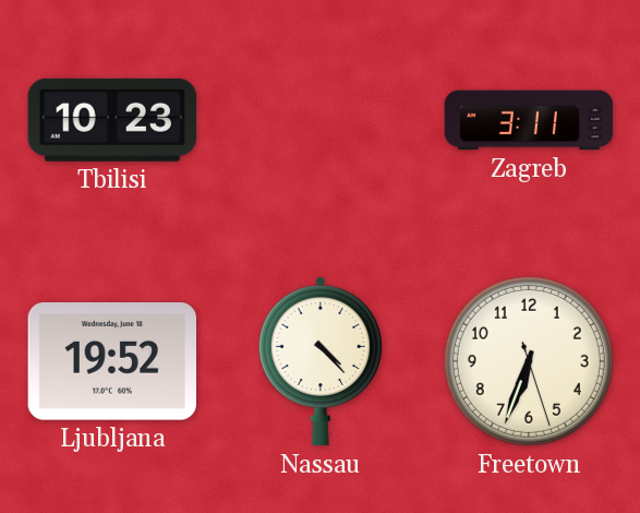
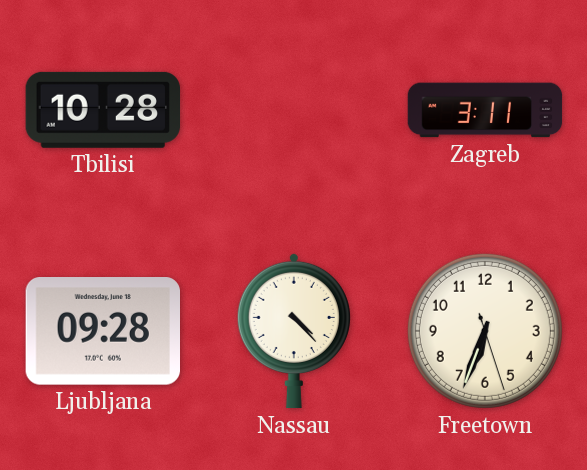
Tbilisi: 10:23 -> 10:28
Ljubljana: 19:52 -> 09:28
